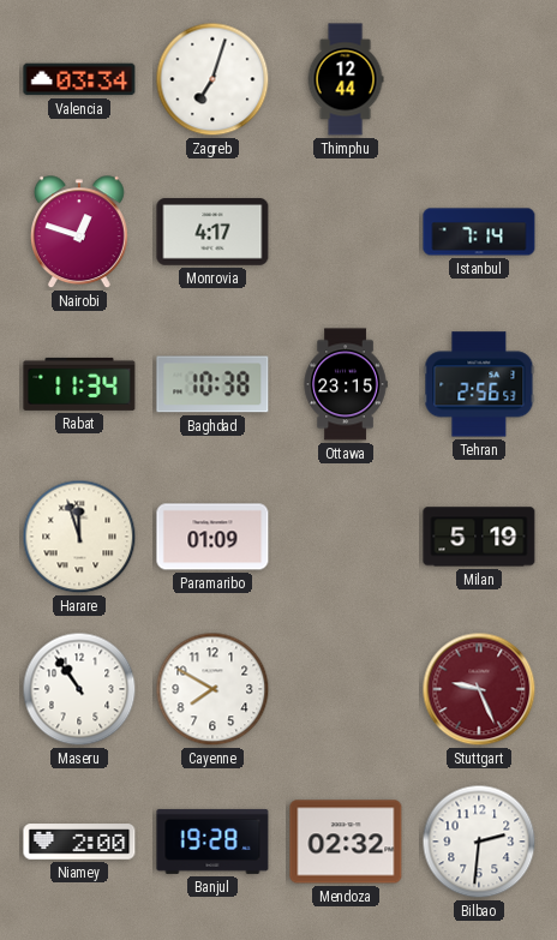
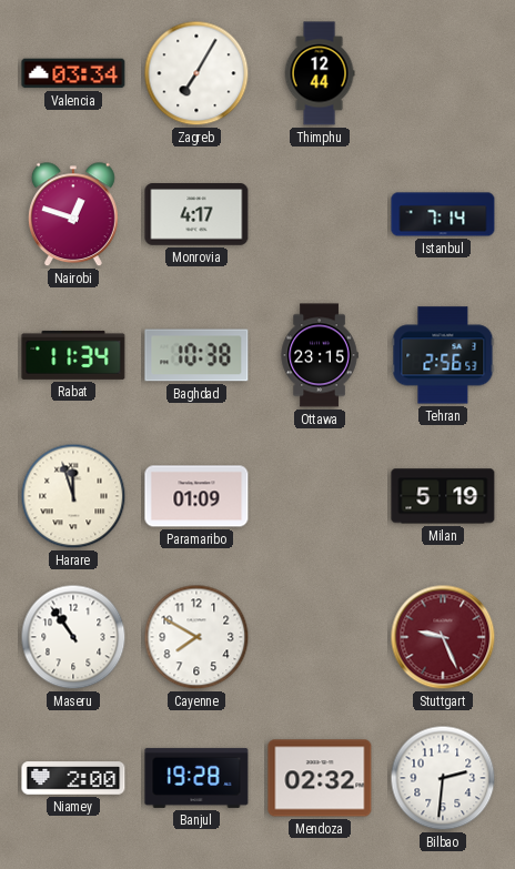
Zagreb: 7:03 -> 7:05
